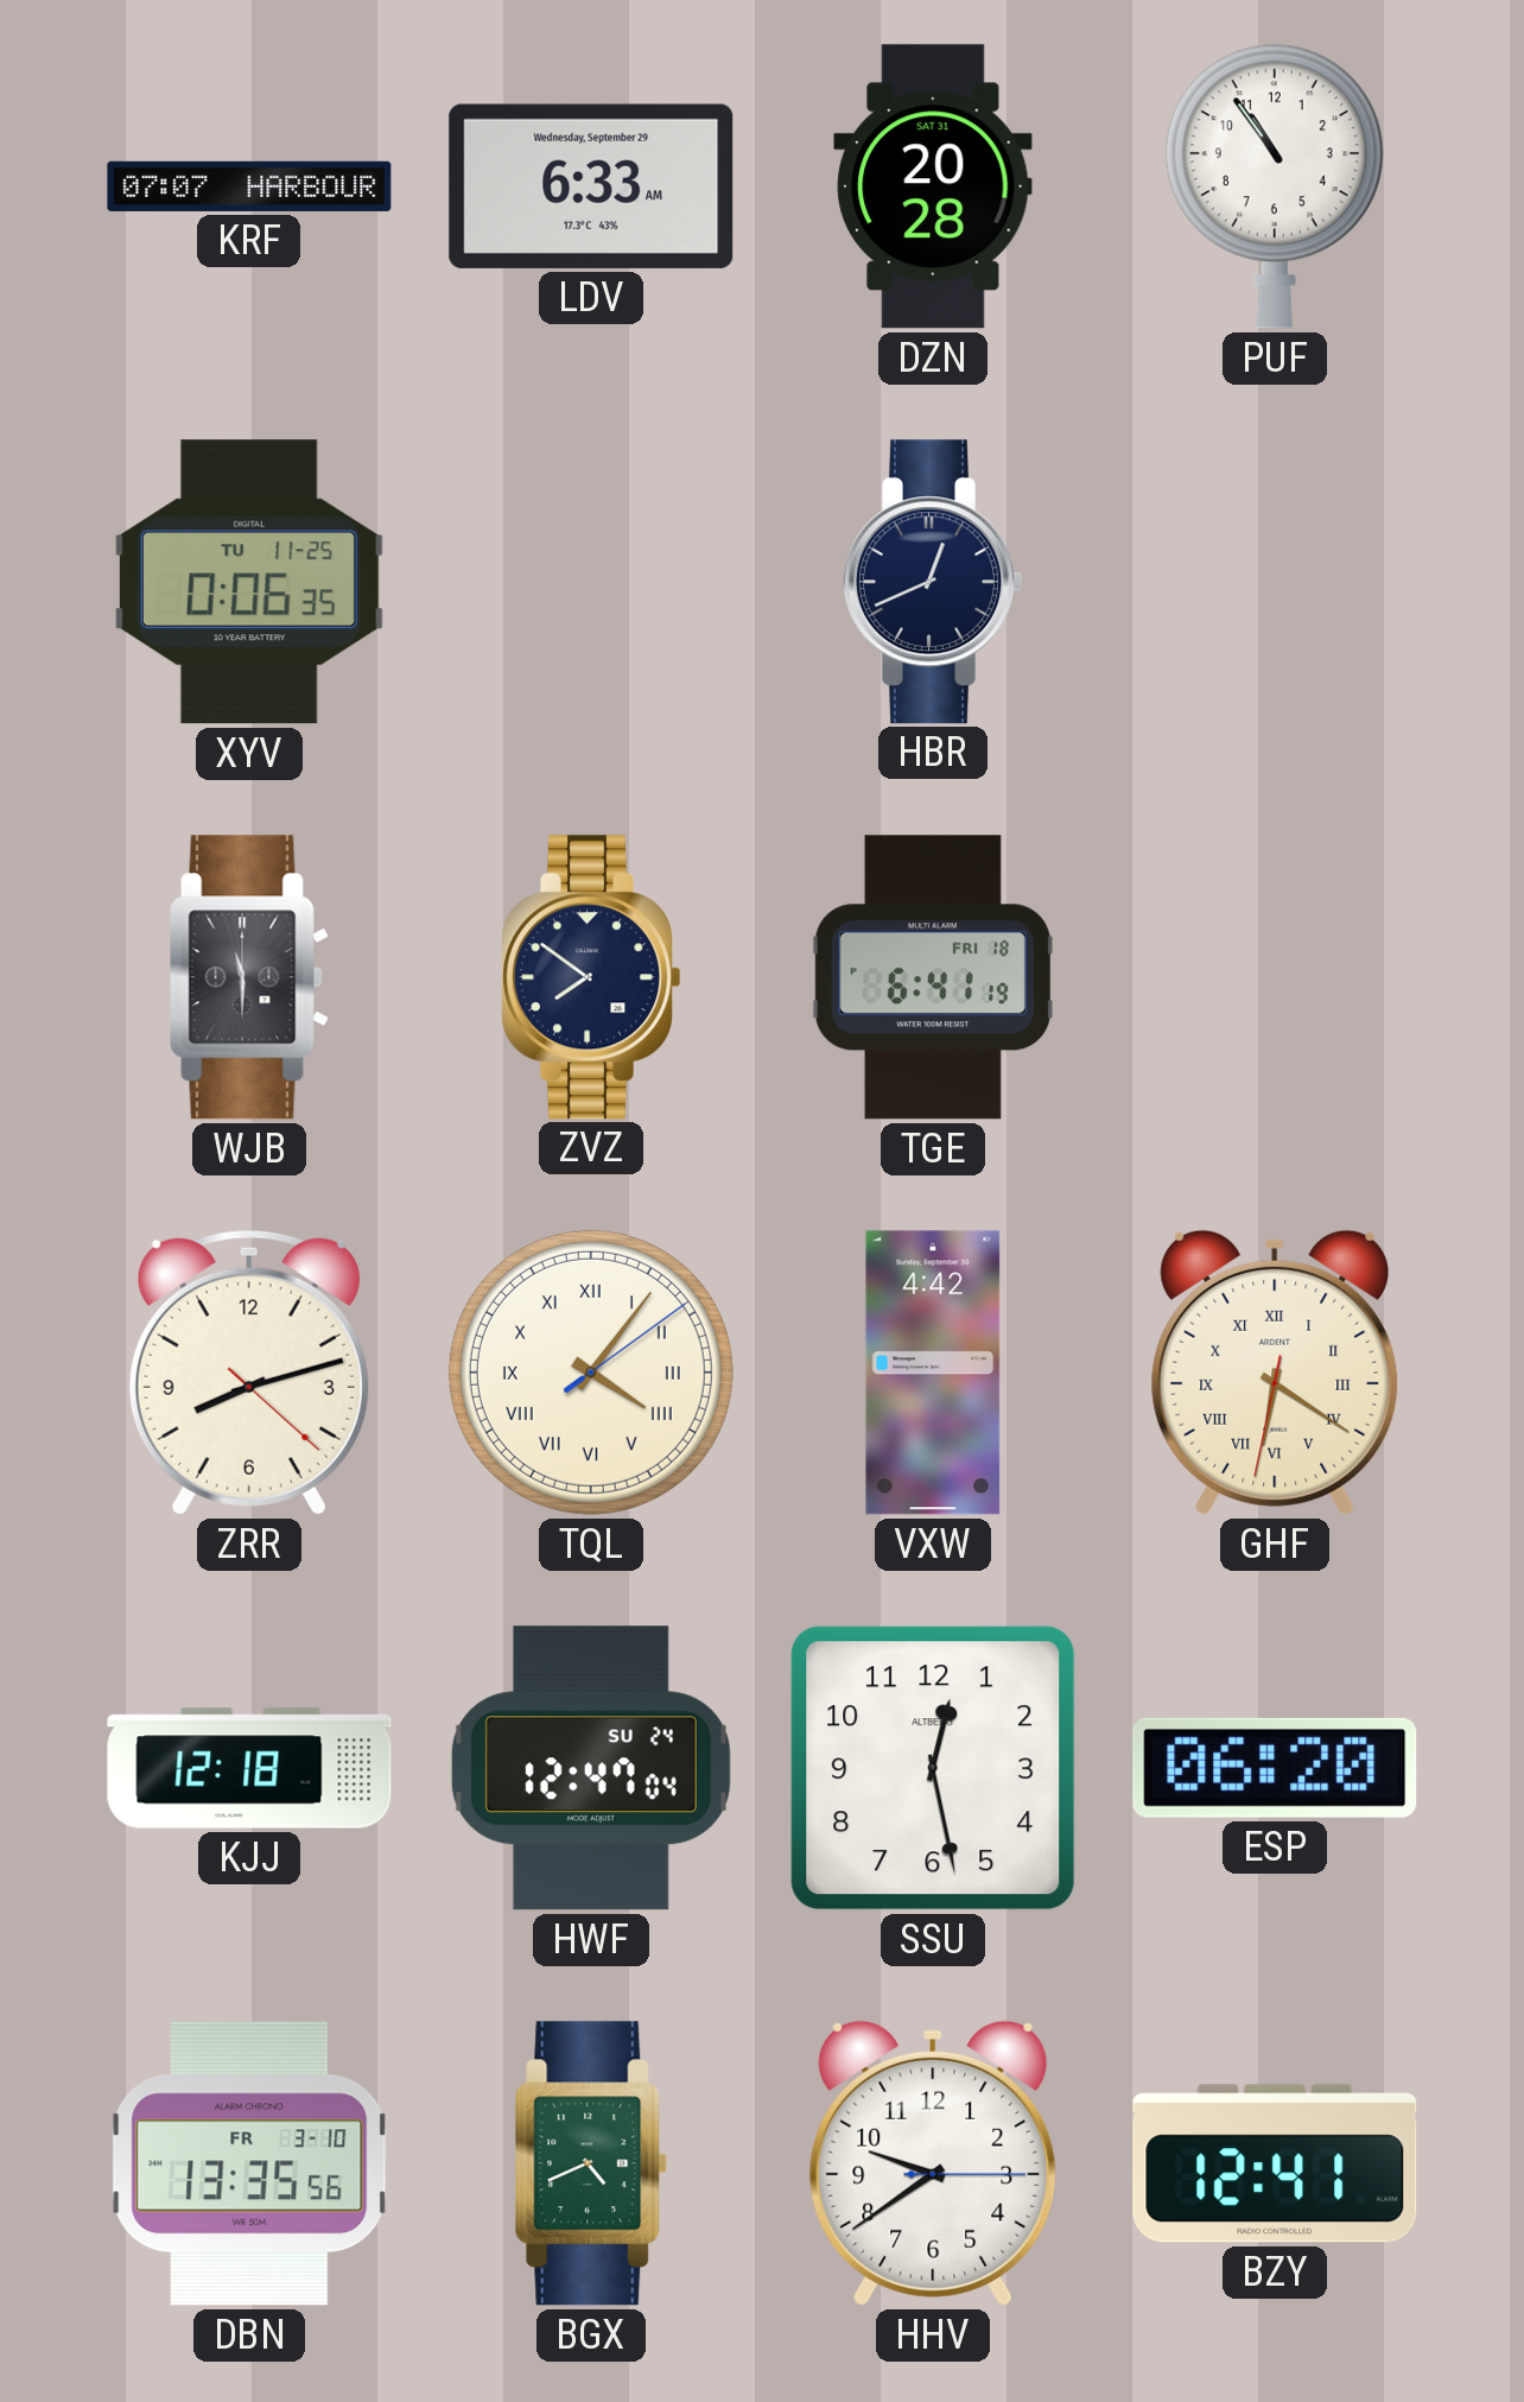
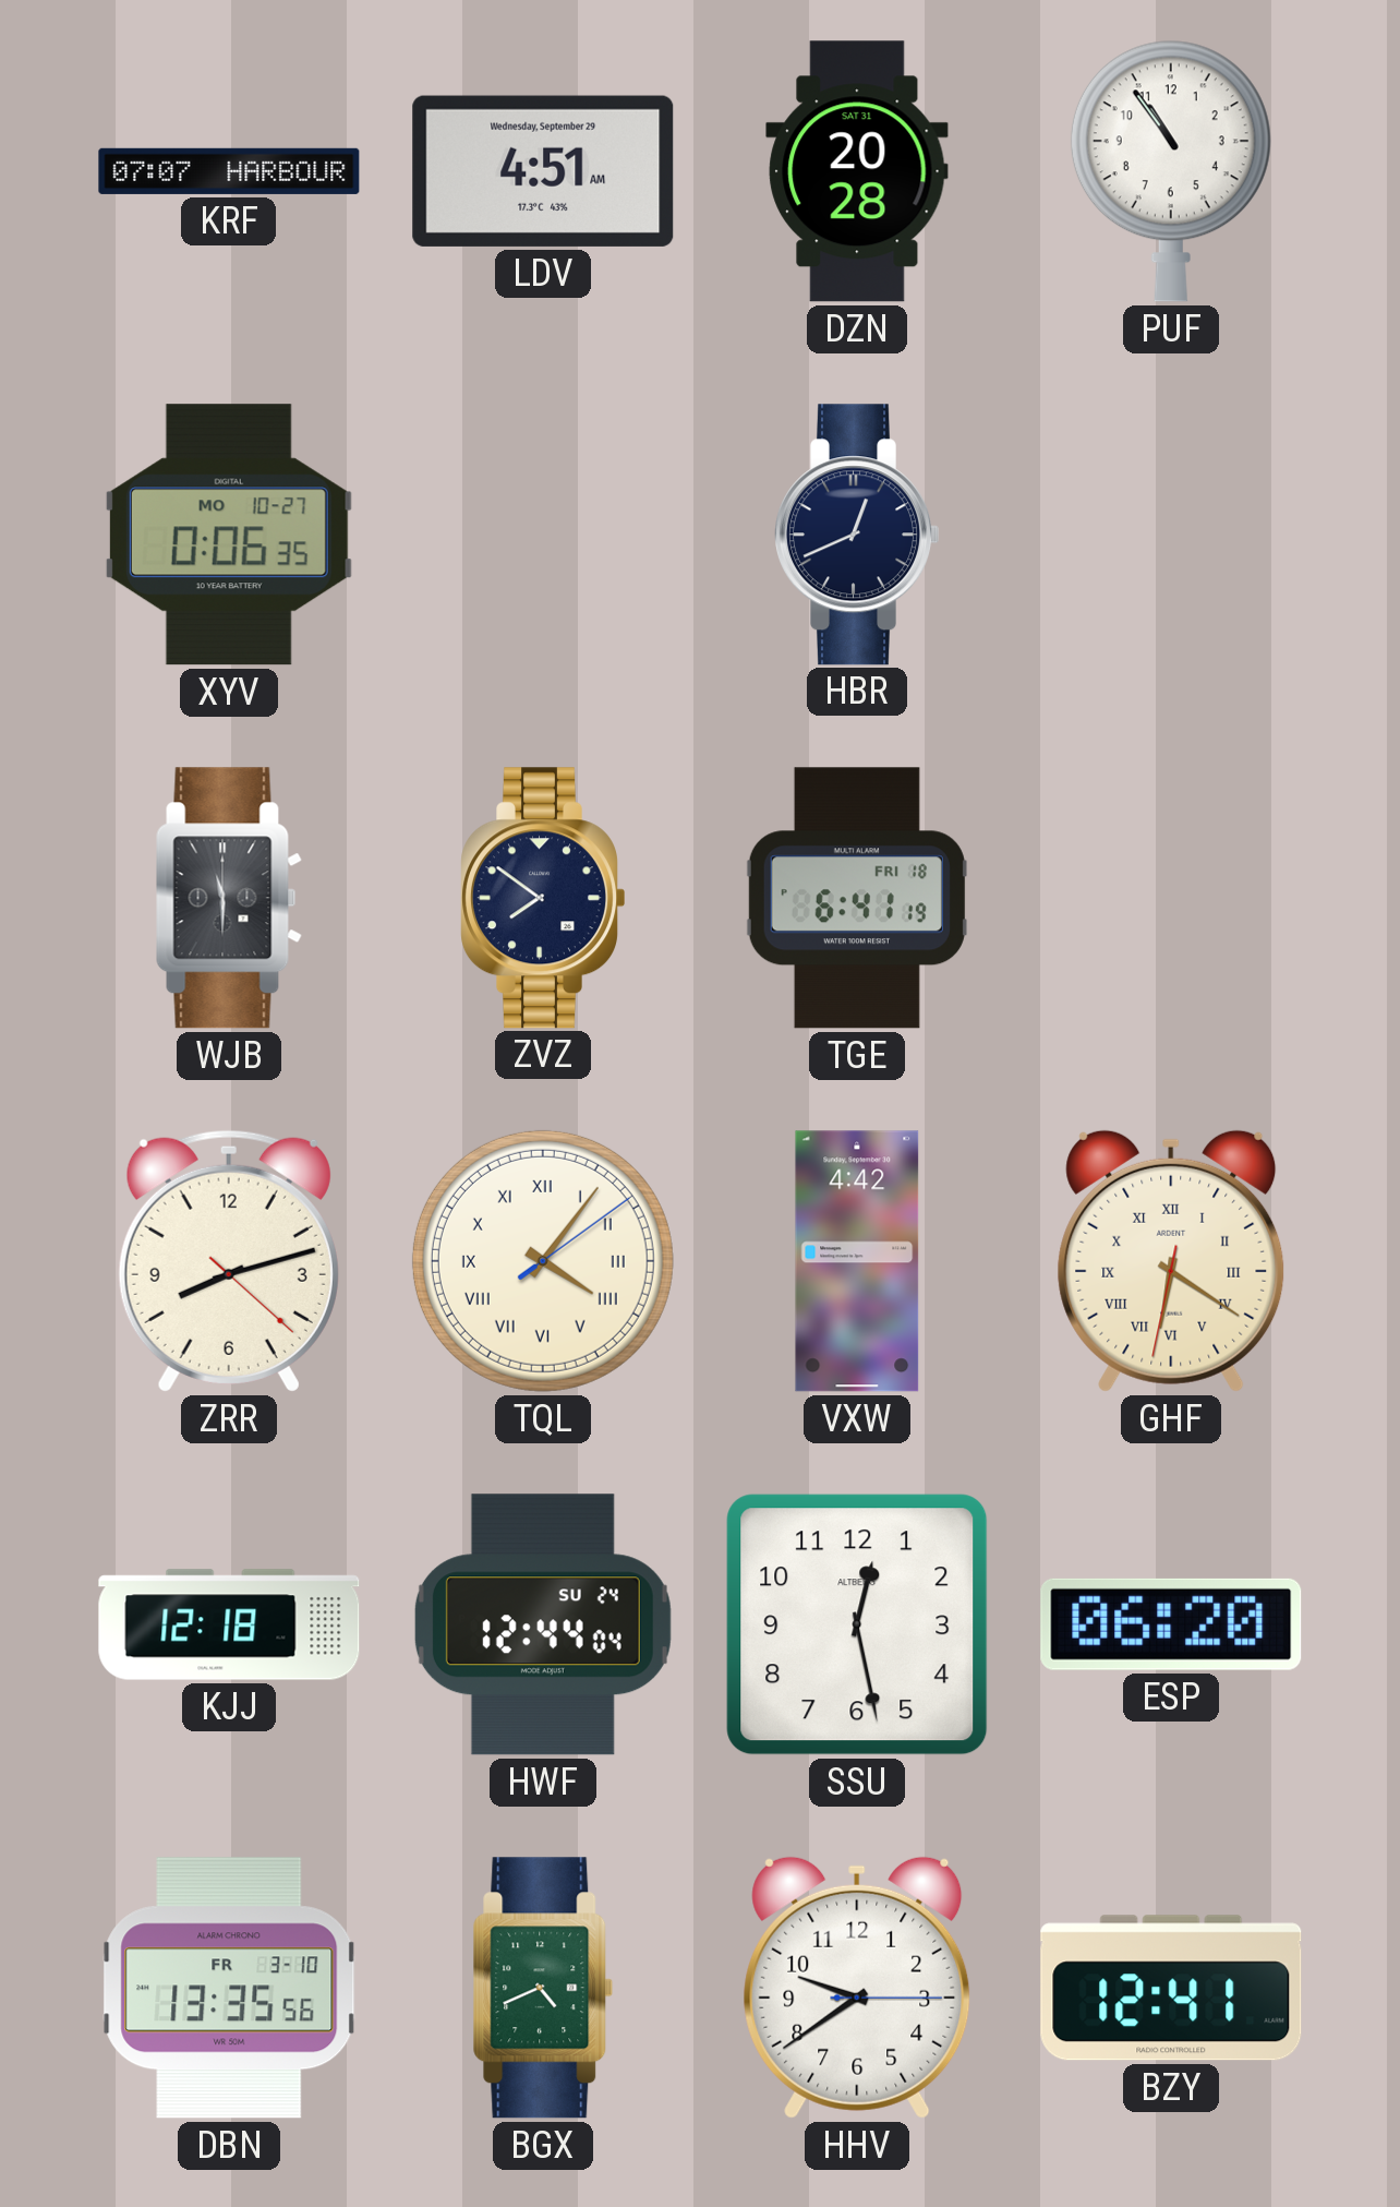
LDV: 6:33 -> 4:51
XYV date: TU 11-25 -> MO 10-27
HWF: 12:47 -> 12:44
